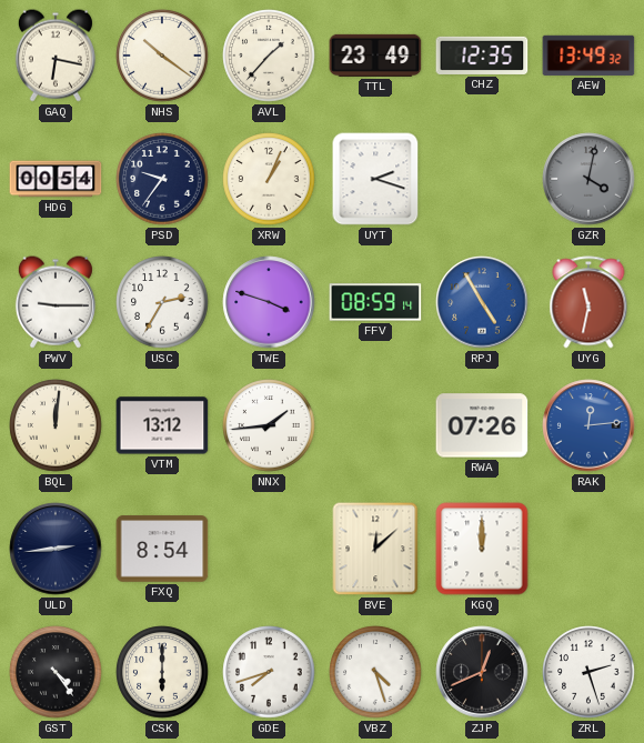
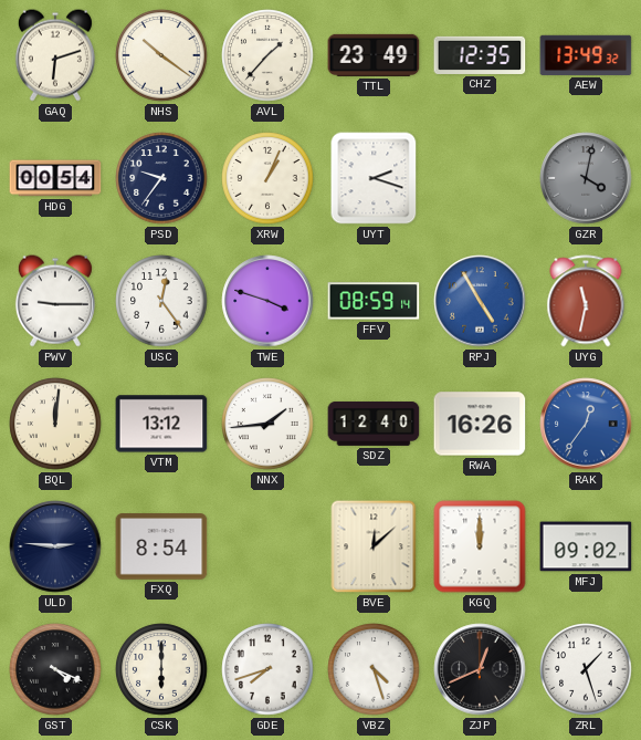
GAQ: 6:17 -> 6:12
USC: 2:35 -> 12:24
SDZ: none -> 12:40
RWA: 07:26 -> 16:26
RAK: 12:14 -> 12:36
ULD: 2:44 -> 2:46
MFJ: none -> 09:02
GST: 4:24 -> 4:19
ZRL: 2:27 -> 1:27
